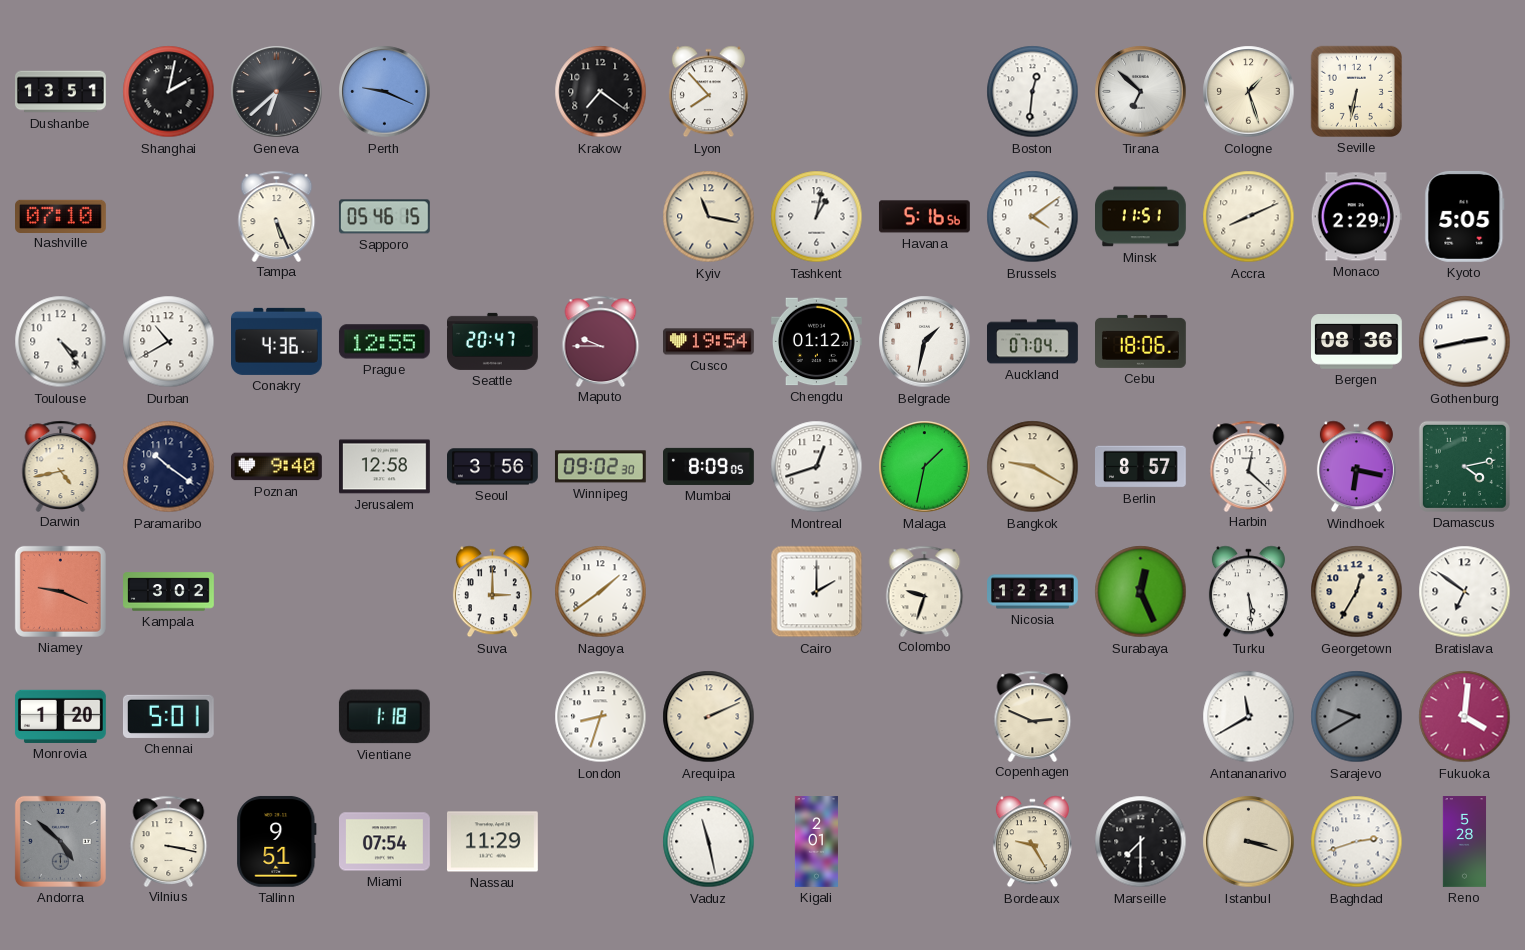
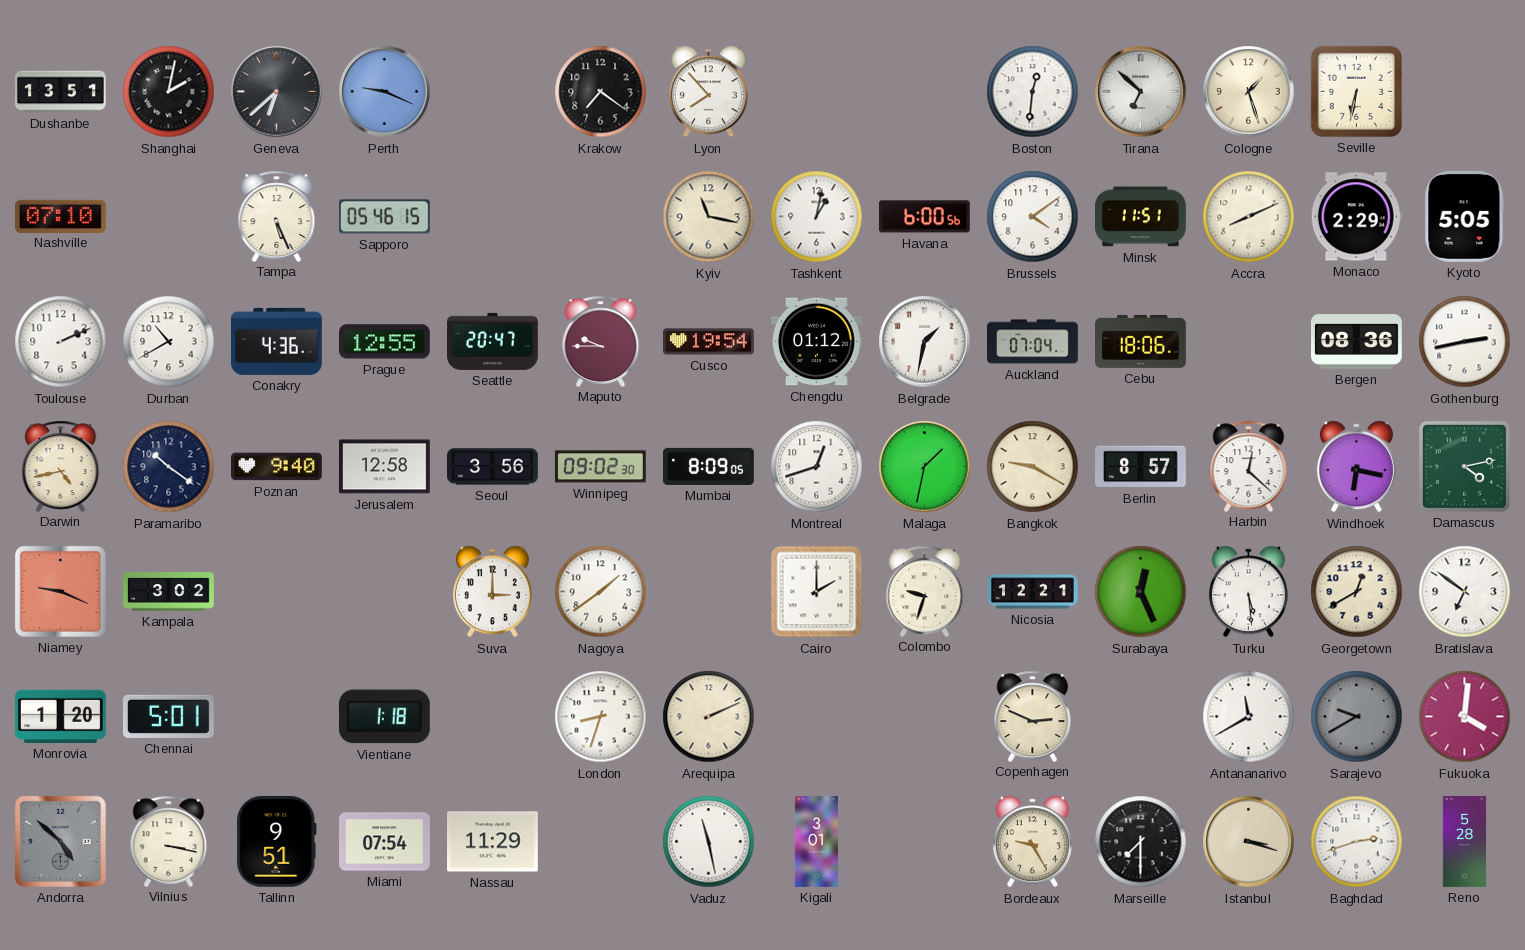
Havana: 5:16 -> 6:00
Toulouse: 4:24 -> 2:11
Georgetown: 12:35 -> 12:40
Kigali: 2:01 -> 3:01
